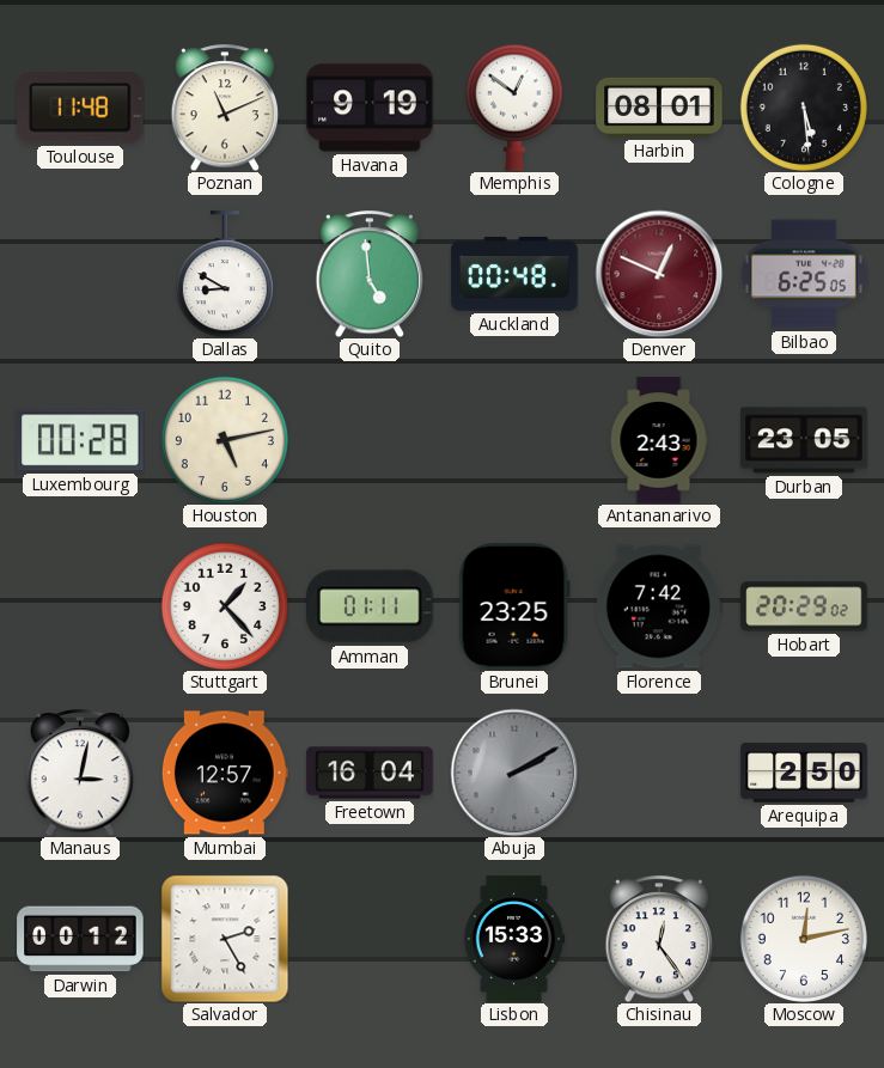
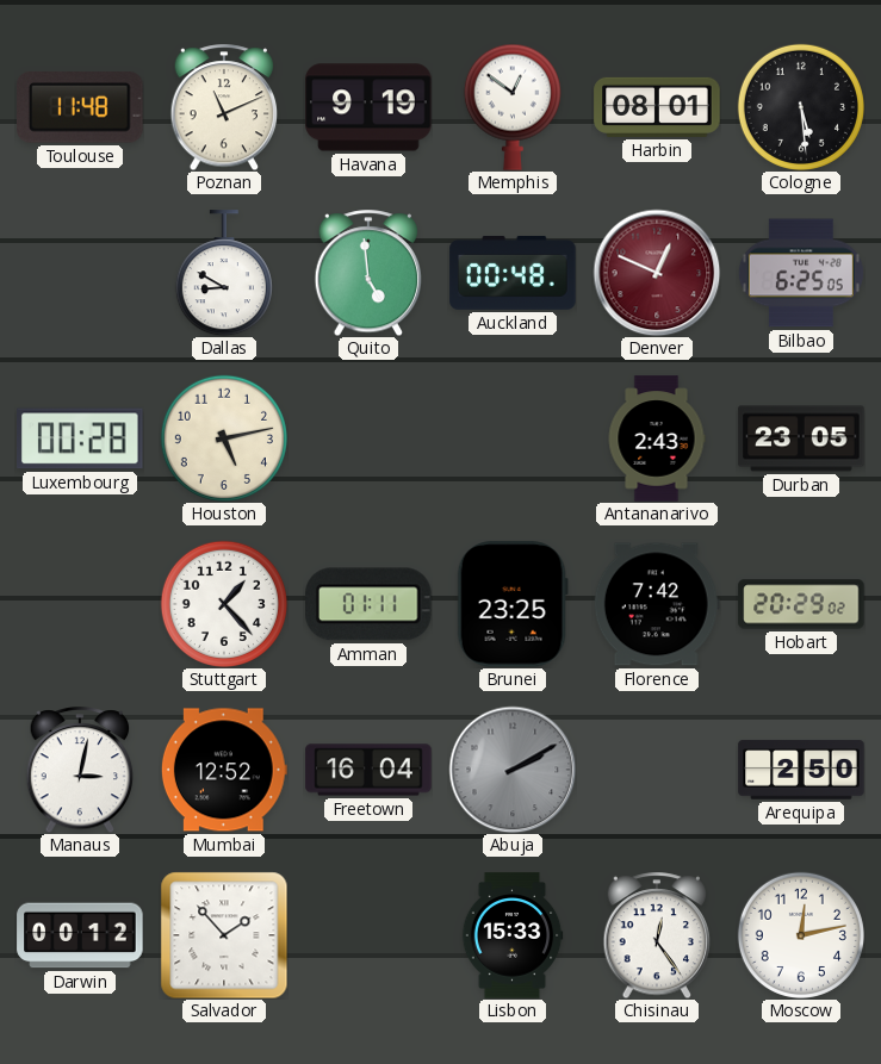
Mumbai: 12:57 -> 12:52
Salvador: 2:25 -> 1:53
